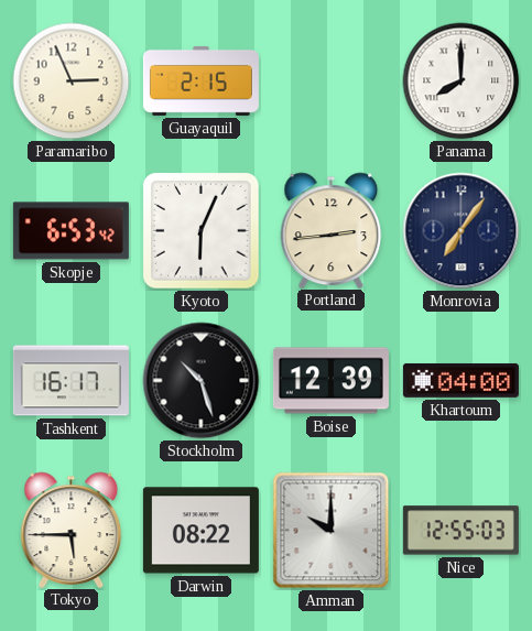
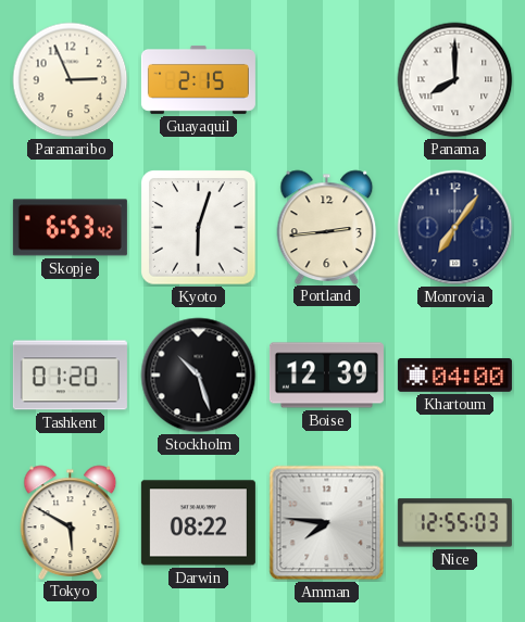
Kyoto: 6:04 -> 6:03
Tashkent: 16:17 -> 01:20
Tokyo: 5:45 -> 5:50
Amman: 10:00 -> 7:46
